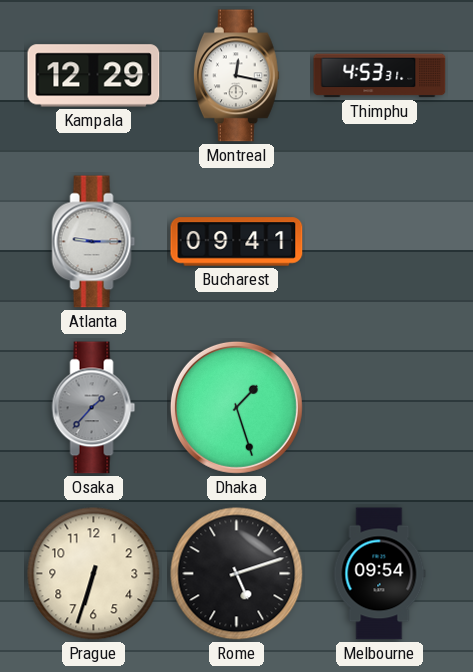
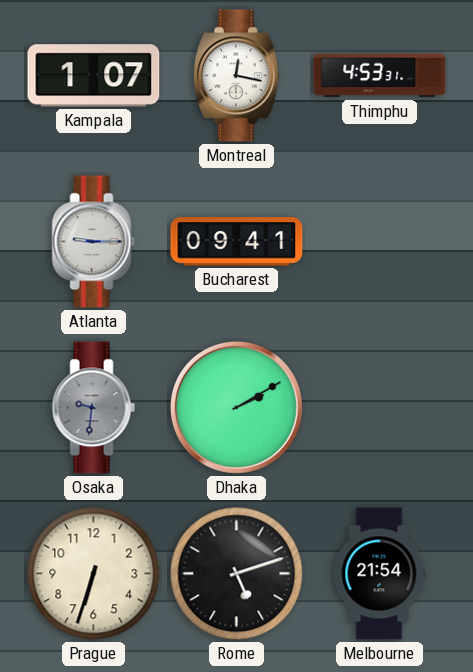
Kampala: 12:29 -> 1:07
Osaka: 1:37 -> 9:31
Dhaka: 1:27 -> 2:10
Melbourne: 09:54 -> 21:54
